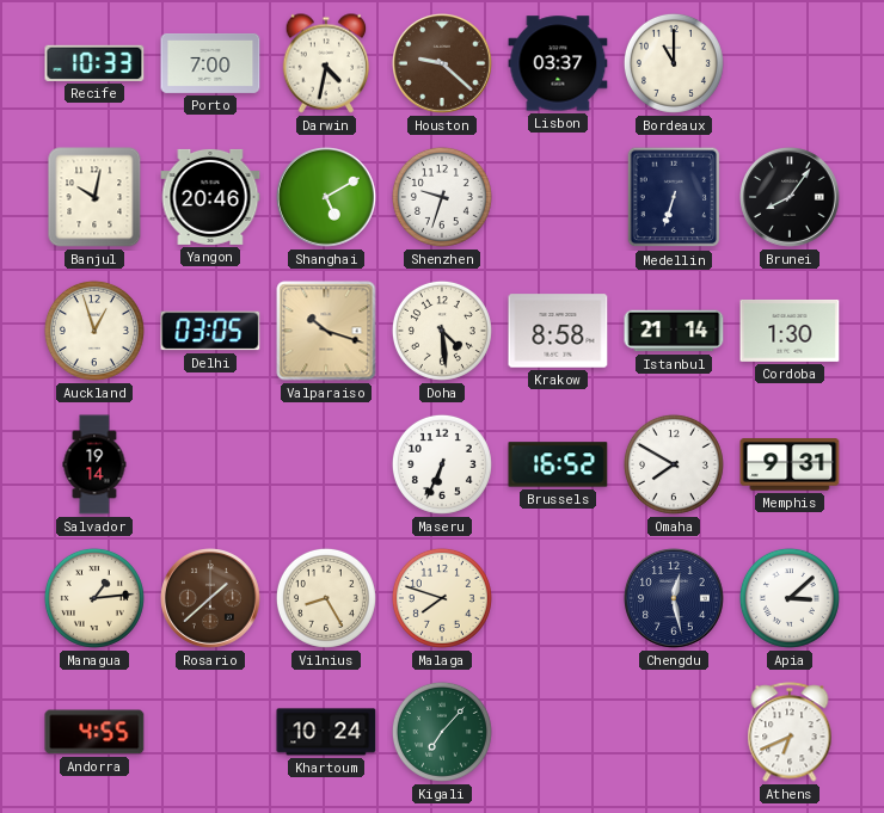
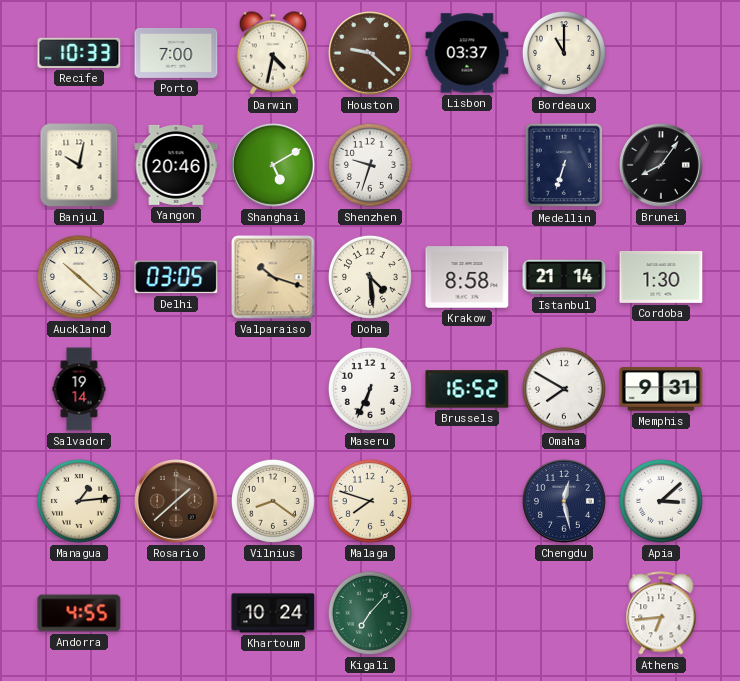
Auckland: 12:57 -> 10:22
Vilnius: 8:25 -> 8:21
Athens: 6:41 -> 6:44
